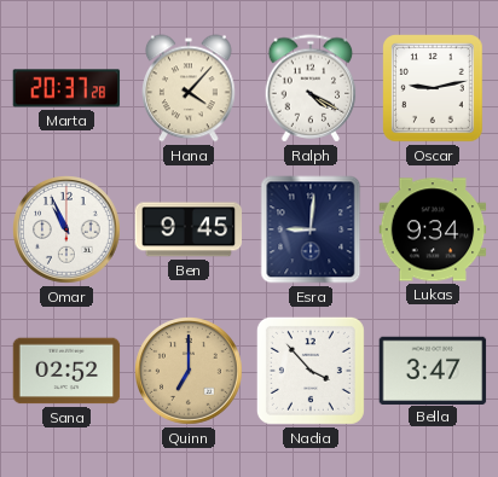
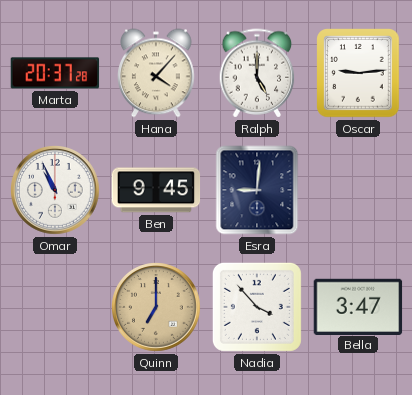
Ralph: 4:20 -> 5:00
Oscar: 9:13 -> 9:14
Lukas: 9:34 -> none
Sana: 02:52 -> none
